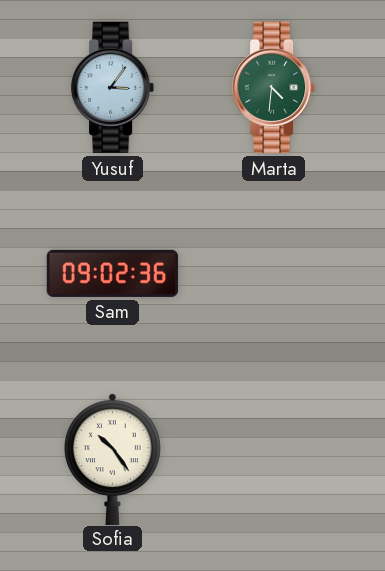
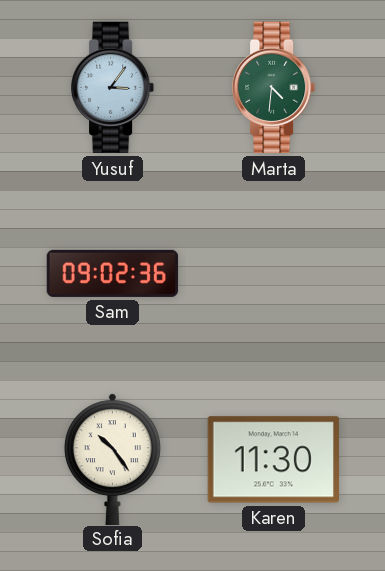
Karen: none -> 11:30
